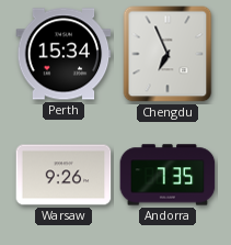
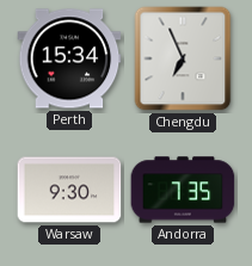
Warsaw: 9:26 -> 9:30
